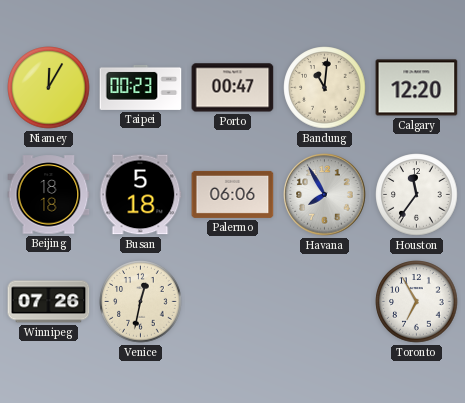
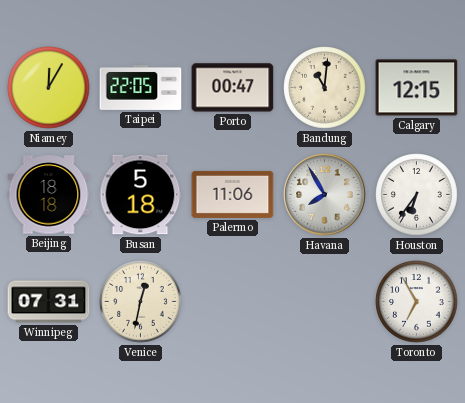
Taipei: 00:23 -> 22:05
Calgary: 12:20 -> 12:15
Palermo: 06:06 -> 11:06
Houston: 11:36 -> 6:36
Winnipeg: 07:26 -> 07:31
